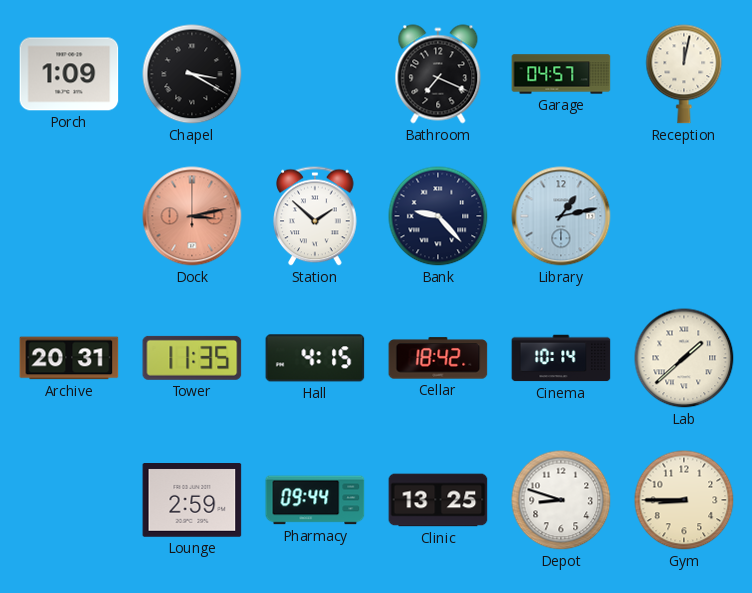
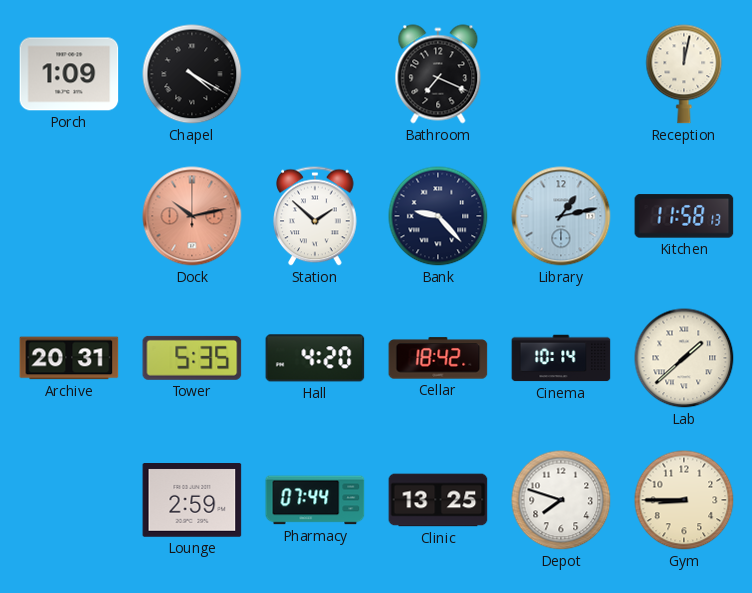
Chapel: 3:20 -> 4:20
Garage: 04:57 -> none
Dock: 3:13 -> 10:13
Kitchen: none -> 11:58
Tower: 11:35 -> 5:35
Hall: 4:15 -> 4:20
Pharmacy: 09:44 -> 07:44
Depot: 8:48 -> 7:48
